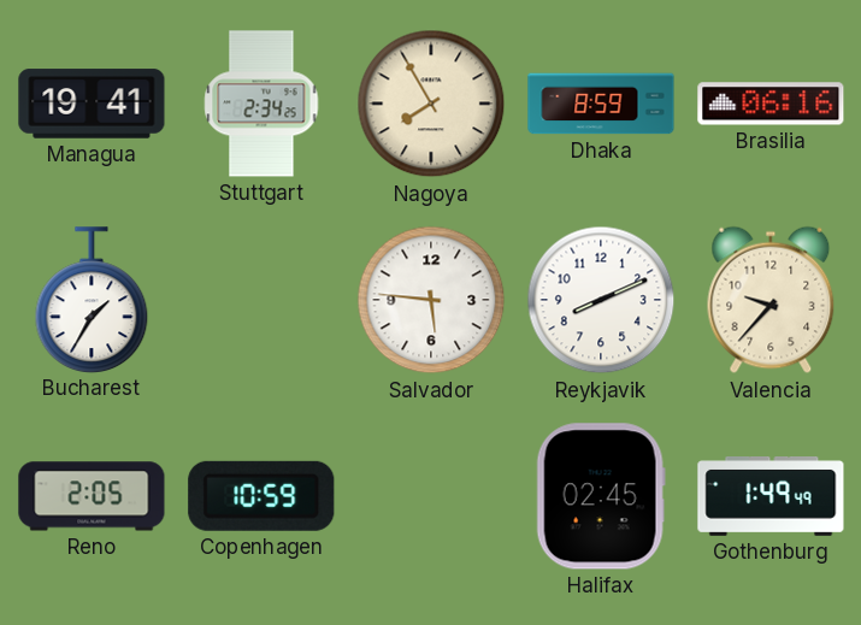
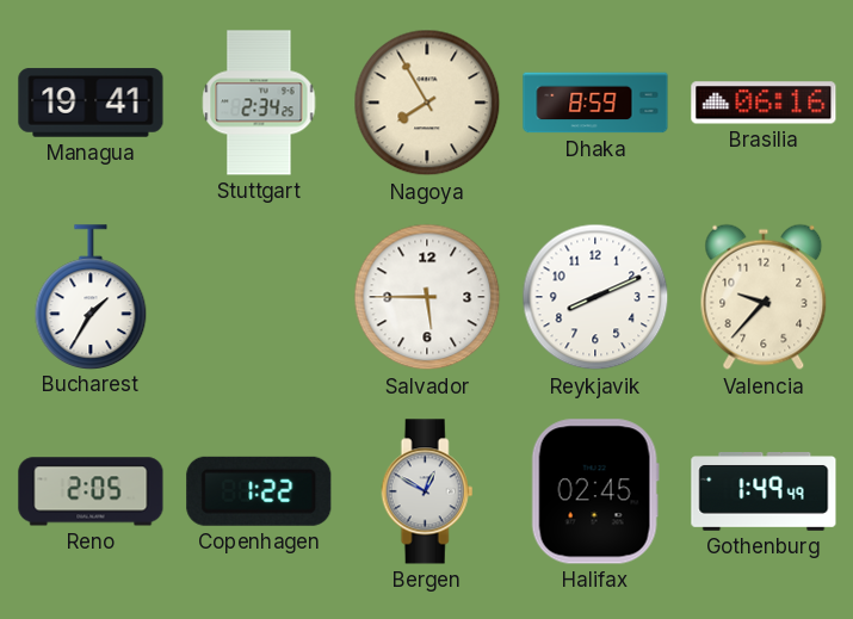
Salvador: 5:46 -> 5:45
Copenhagen: 10:59 -> 1:22
Bergen: none -> 12:50
